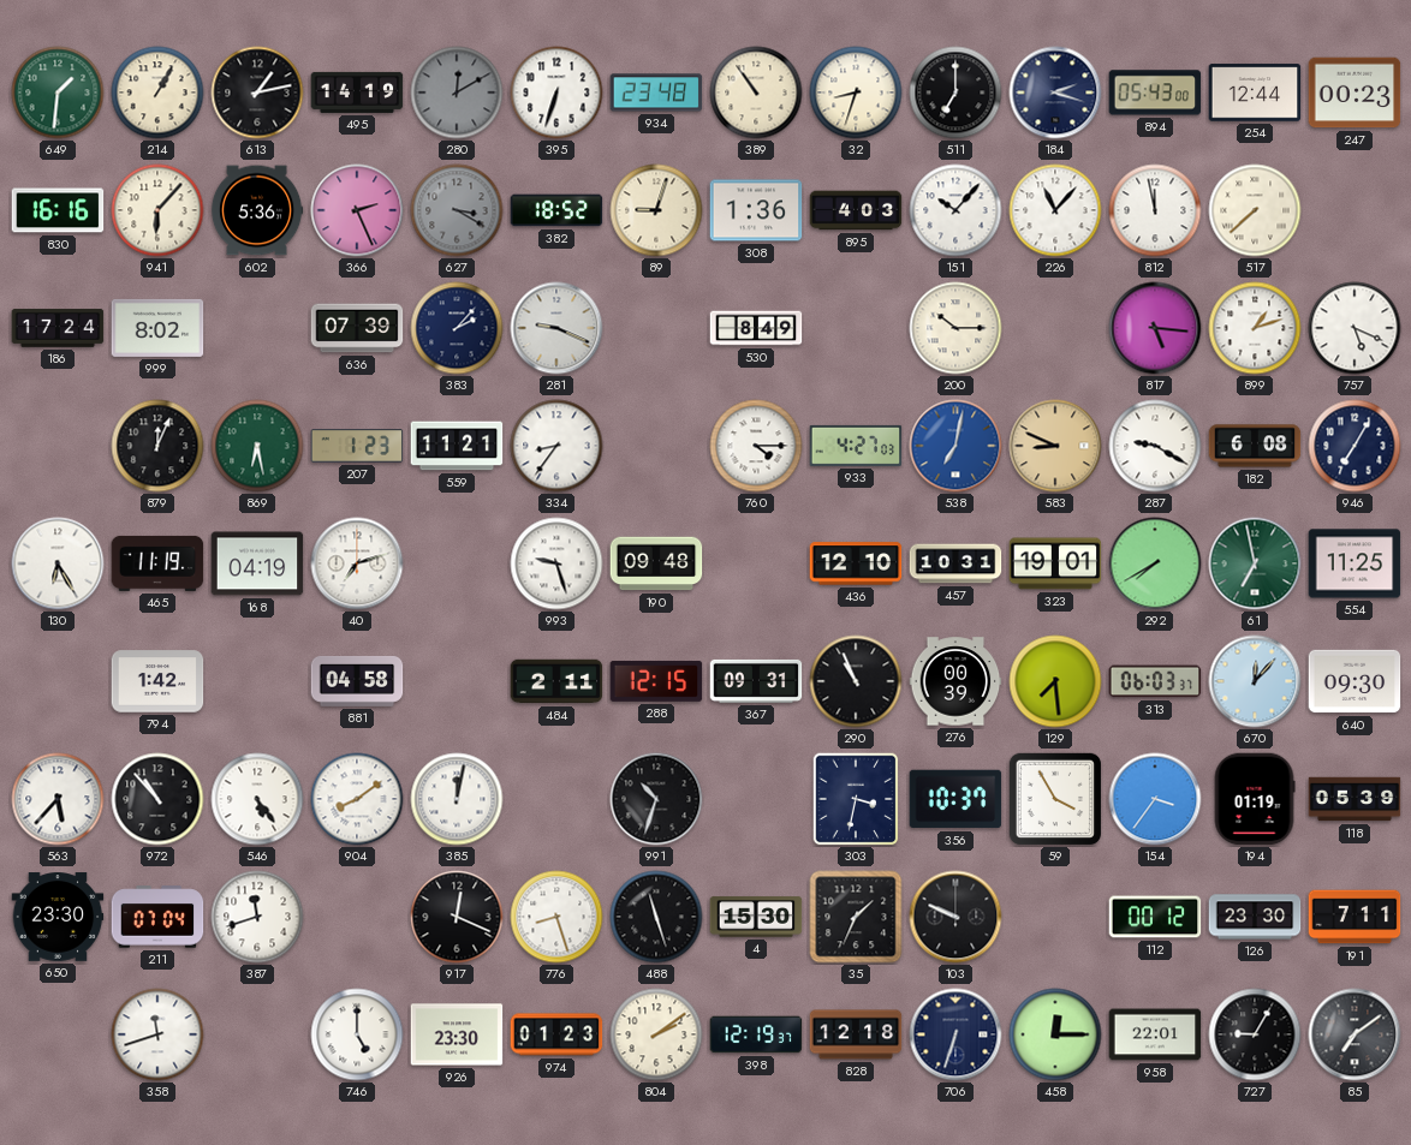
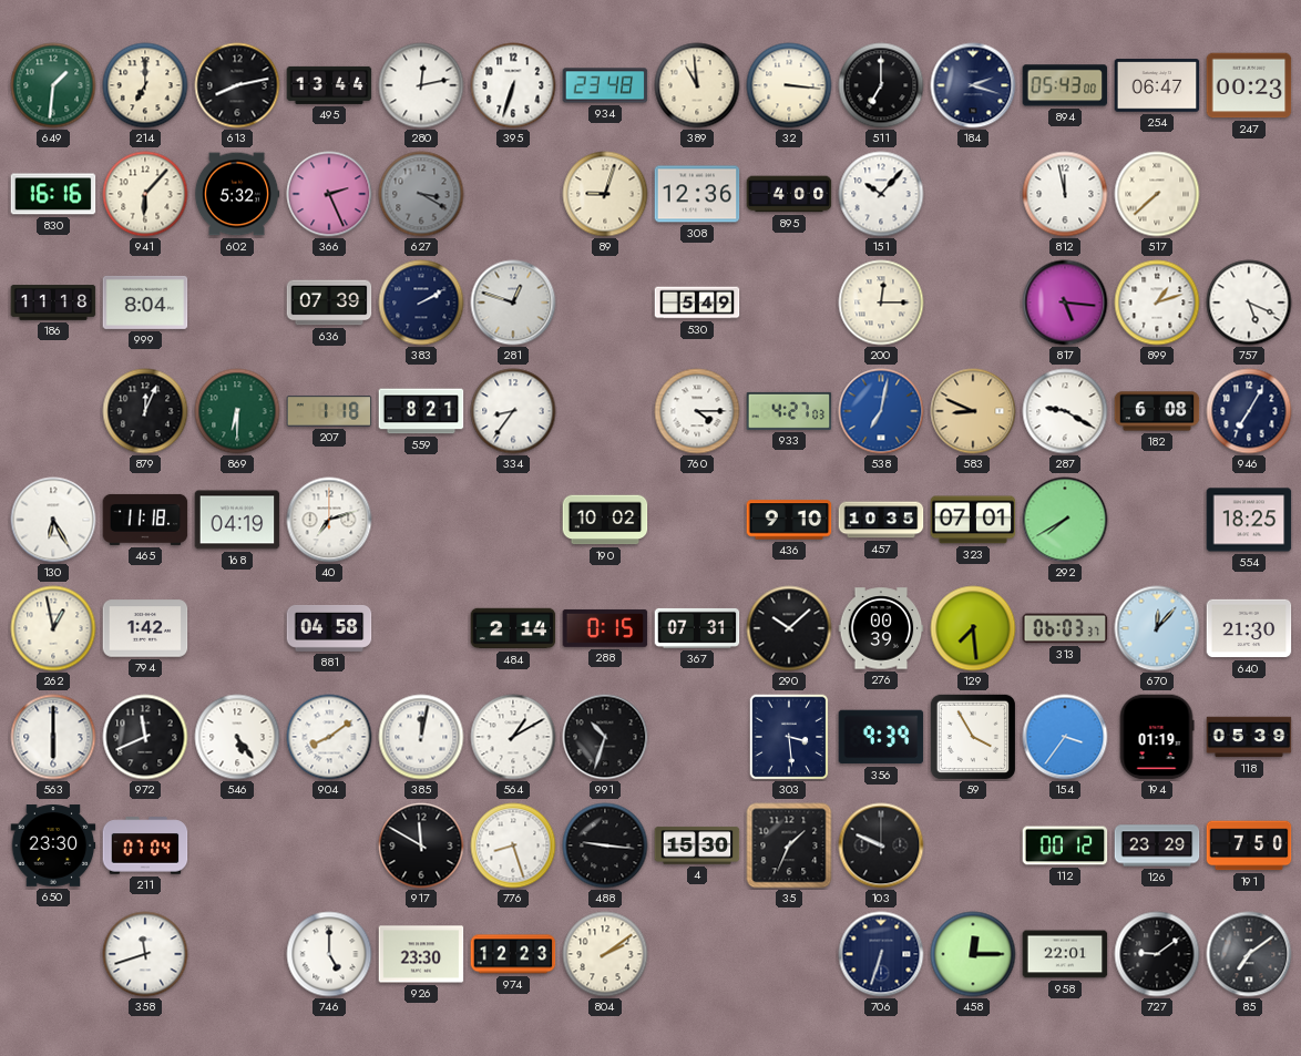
214: 1:05 -> 7:00
613: 1:13 -> 8:13
495: 14:19 -> 13:44
280: 12:10 -> 12:13
280 dial: grey -> white
389: 10:54 -> 10:59
32: 8:33 -> 3:16
254: 12:44 -> 06:47
602: 5:36 -> 5:32
382: 18:52 -> none
308: 1:36 -> 12:36
895: 4:03 -> 4:00
226: 11:07 -> none
186: 17:24 -> 11:18
999: 8:02 -> 8:04
383: 2:07 -> 2:10
281: 9:19 -> 12:48
530: 8:49 -> 5:49
200: 10:15 -> 12:15
869: 6:28 -> 6:30
207: 1:23 -> 1:18
559: 11:21 -> 8:21
465: 11:19 -> 11:18
993: 9:27 -> none
190: 09:48 -> 10:02
436: 12:10 -> 9:10
457: 10:31 -> 10:35
323: 19:01 -> 07:01
61: 6:58 -> none
554: 11:25 -> 18:25
262: none -> 12:58
484: 2:11 -> 2:14
288: 12:15 -> 0:15
367: 09:31 -> 07:31
290: 10:56 -> 10:08
640: 09:30 -> 21:30
563: 5:37 -> 6:00
972: 10:53 -> 11:41
564: none -> 1:10
303: 3:32 -> 3:29
356: 10:37 -> 9:39
387: 11:42 -> none
917: 12:19 -> 11:50
488: 11:27 -> 9:16
126: 23:30 -> 23:29
191: 7:11 -> 7:50
974: 01:23 -> 12:23
398: 12:19 -> none
828: 12:18 -> none
727: 9:05 -> 9:09
